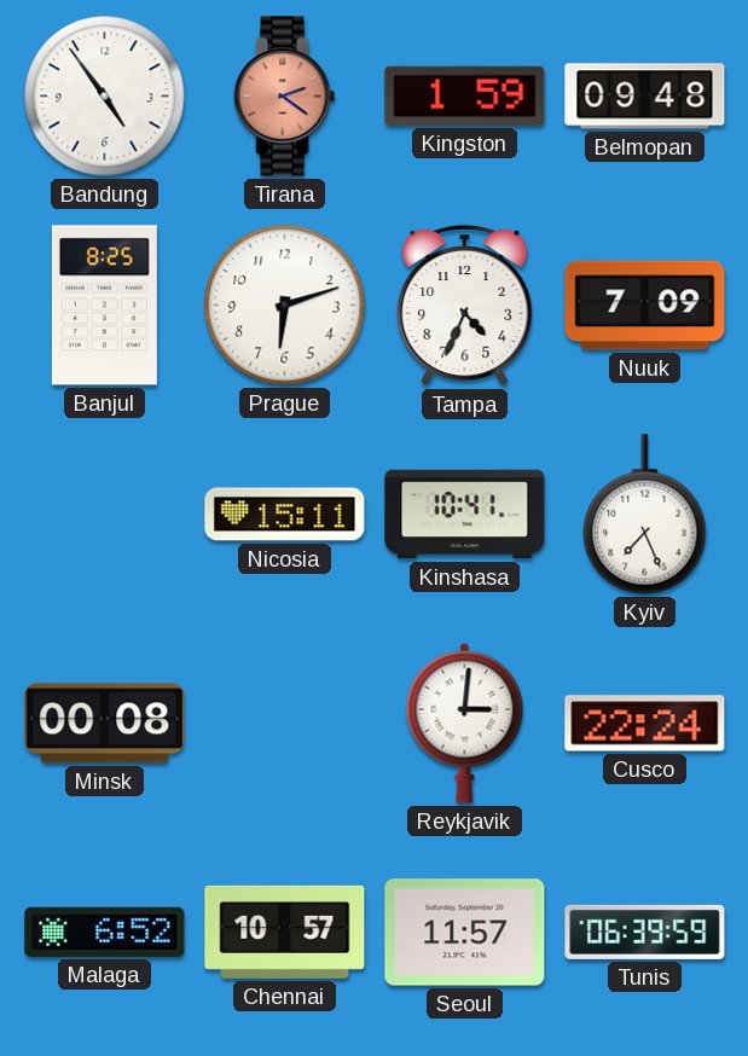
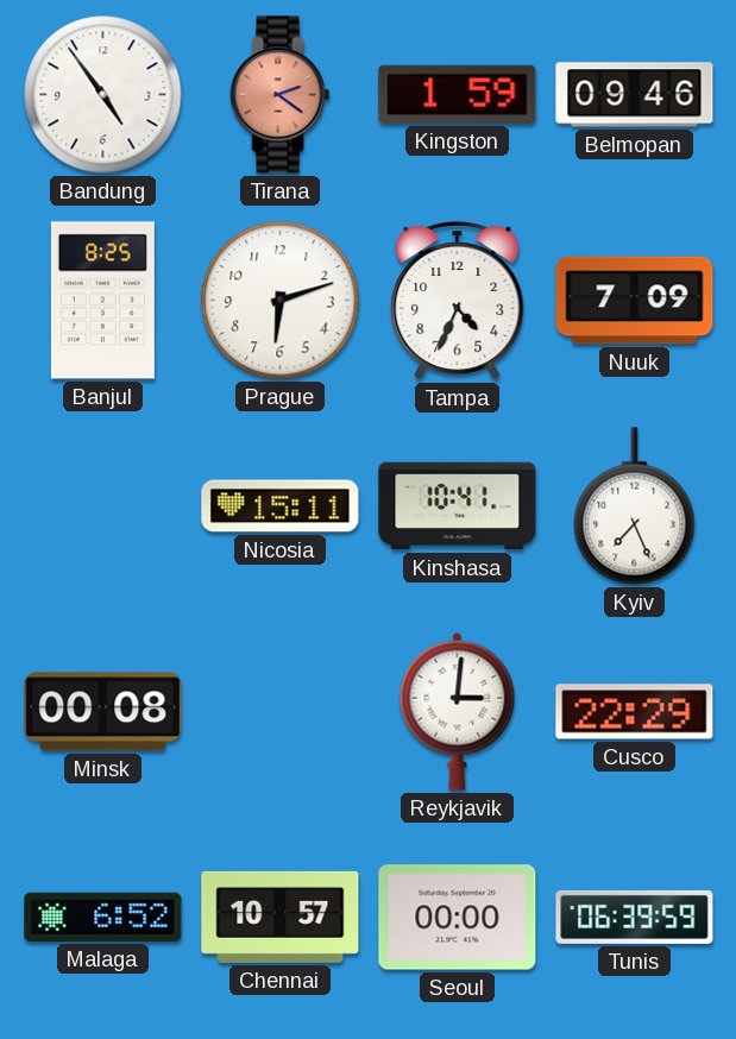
Belmopan: 09:48 -> 09:46
Cusco: 22:24 -> 22:29
Seoul: 11:57 -> 00:00
